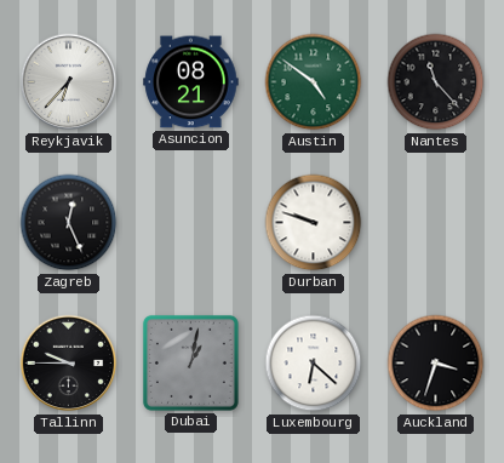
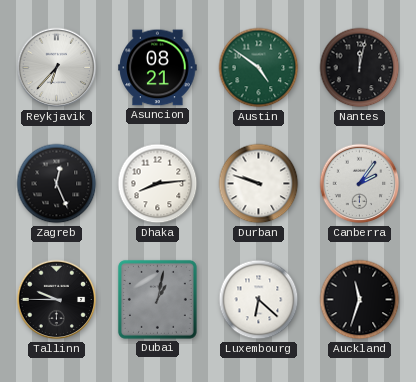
Nantes: 11:23 -> 12:02
Dhaka: none -> 8:14
Canberra: none -> 2:06
Auckland: 3:33 -> 11:33
